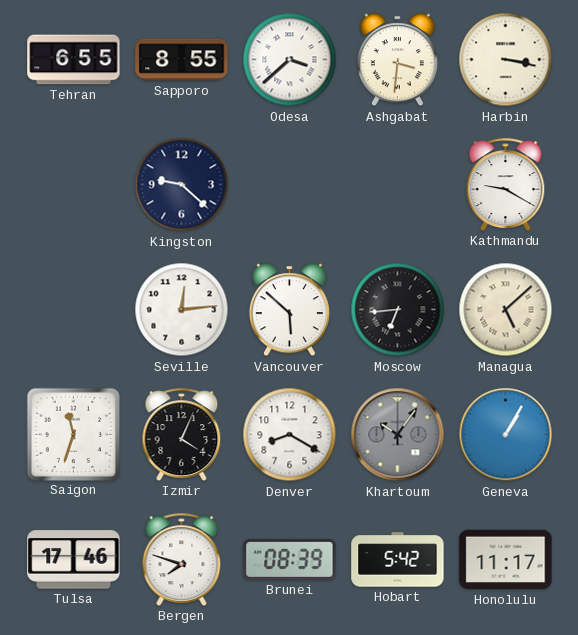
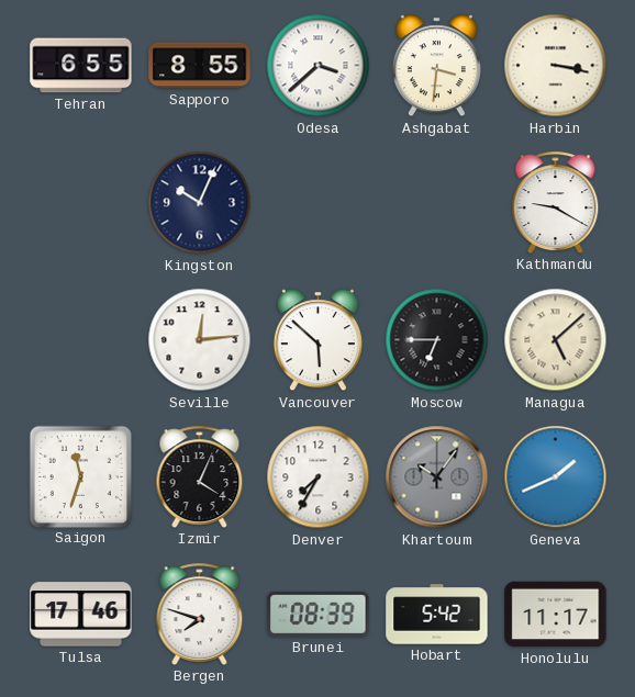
Kingston: 9:22 -> 10:04
Moscow: 6:44 -> 6:45
Denver: 8:20 -> 7:35
Geneva: 1:05 -> 1:41
